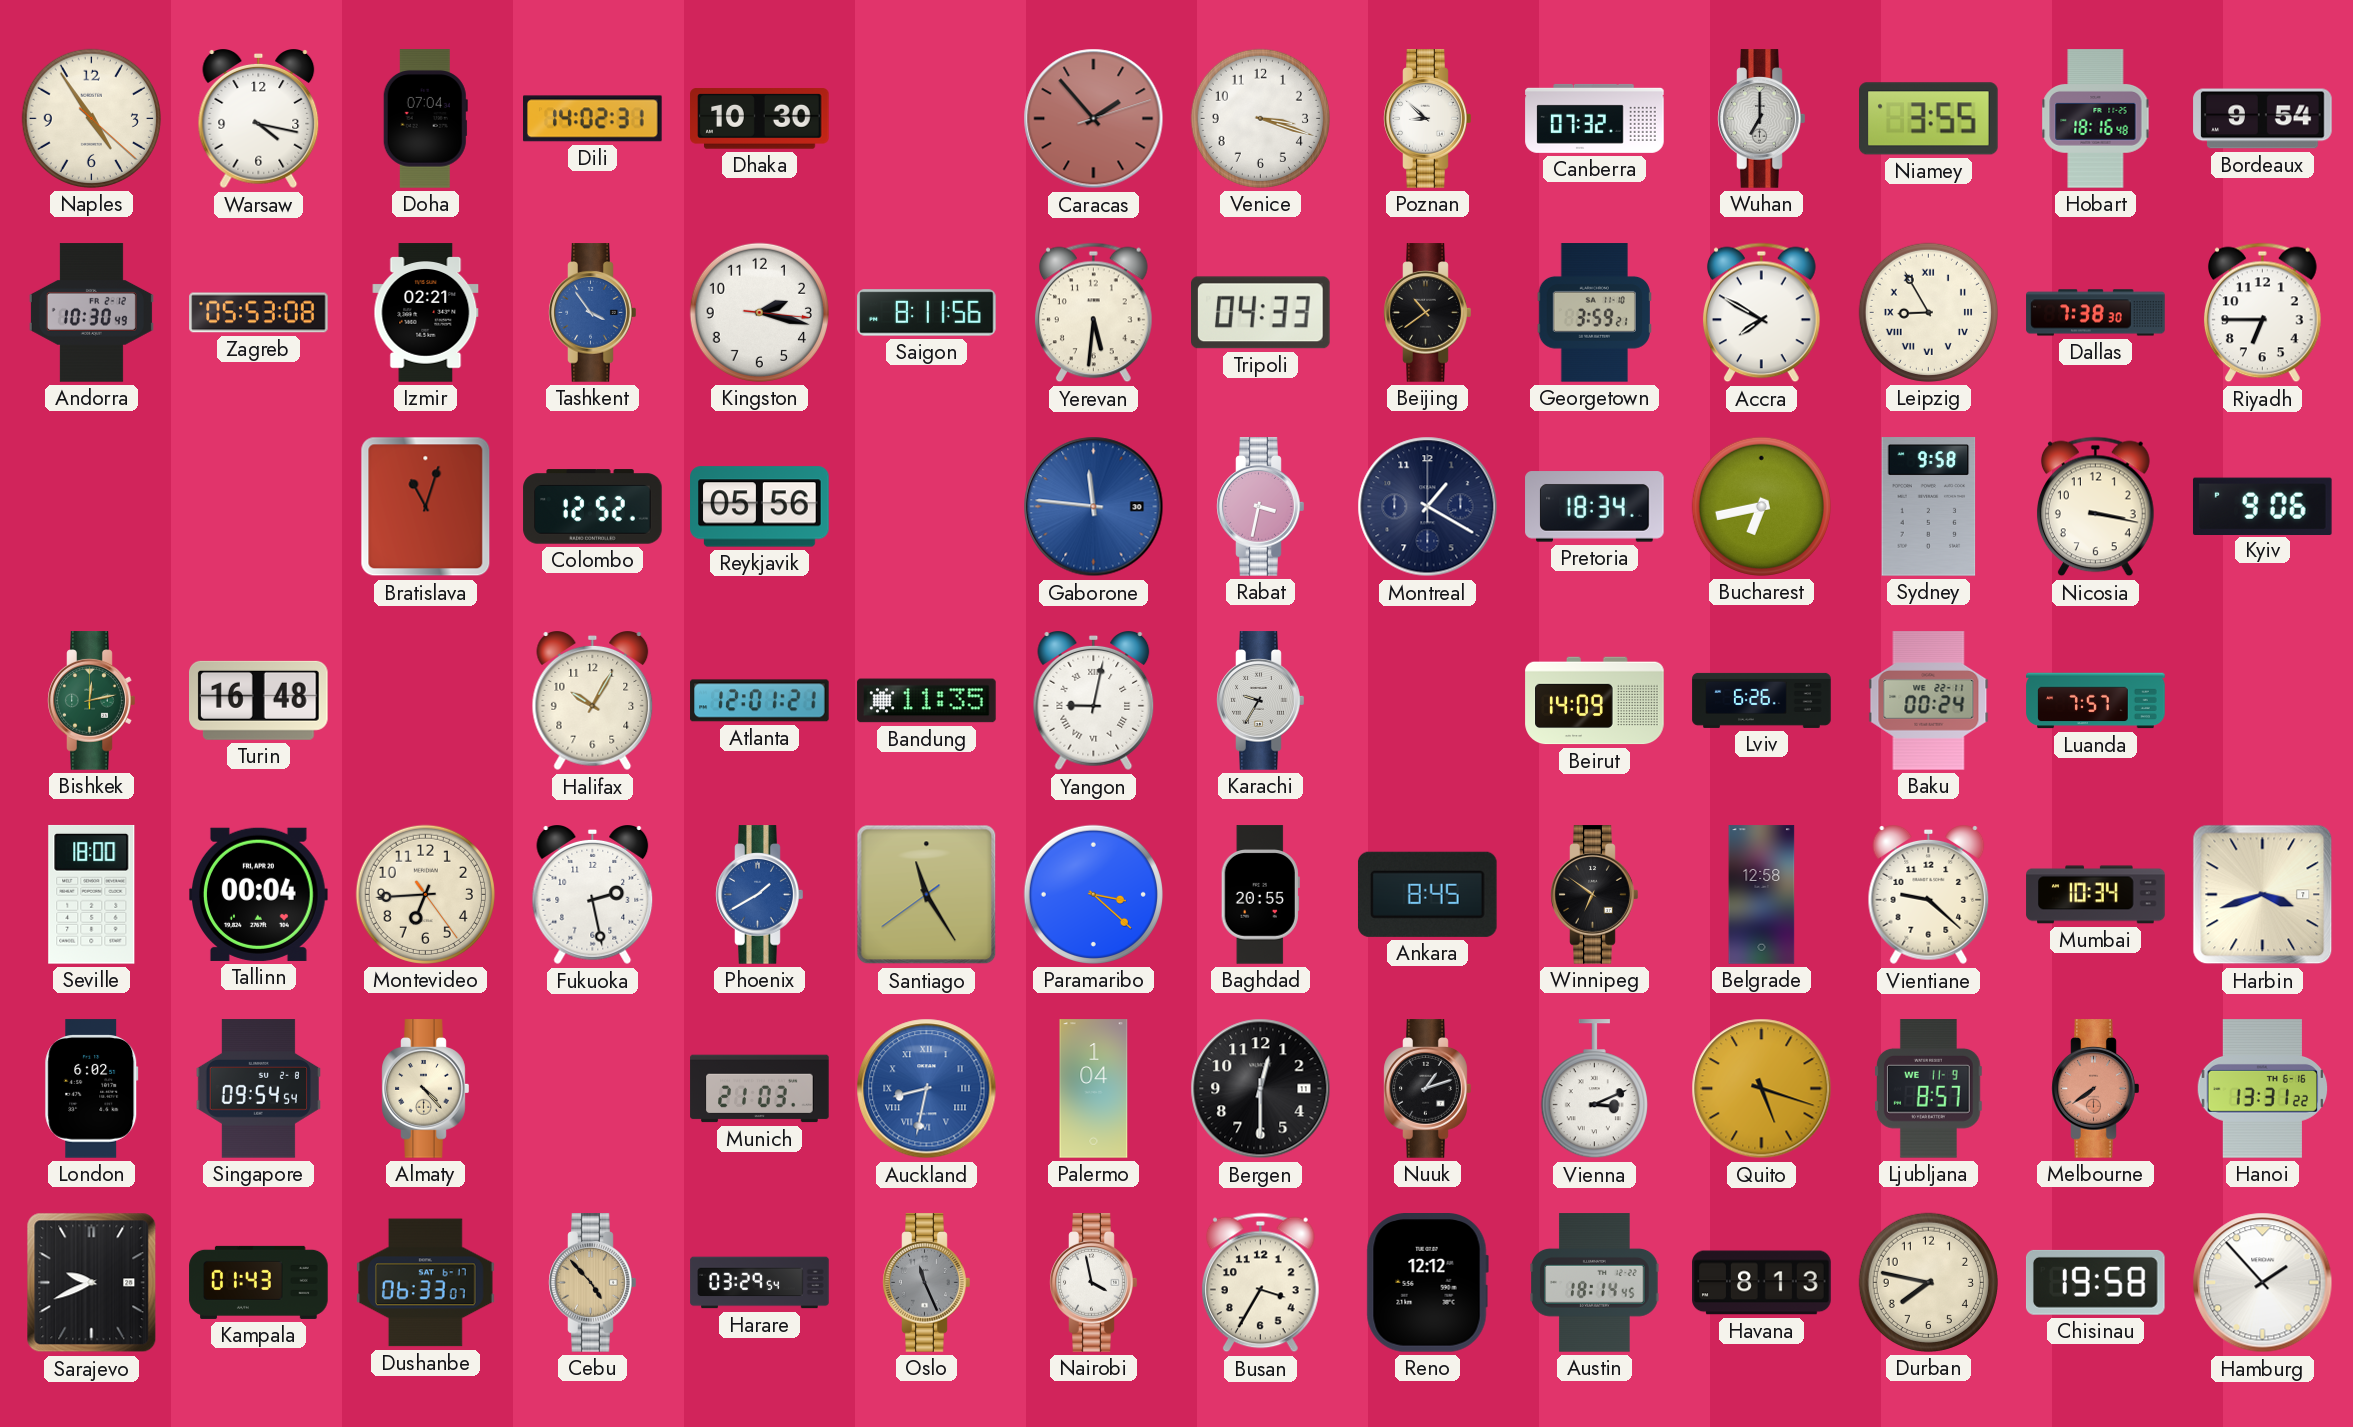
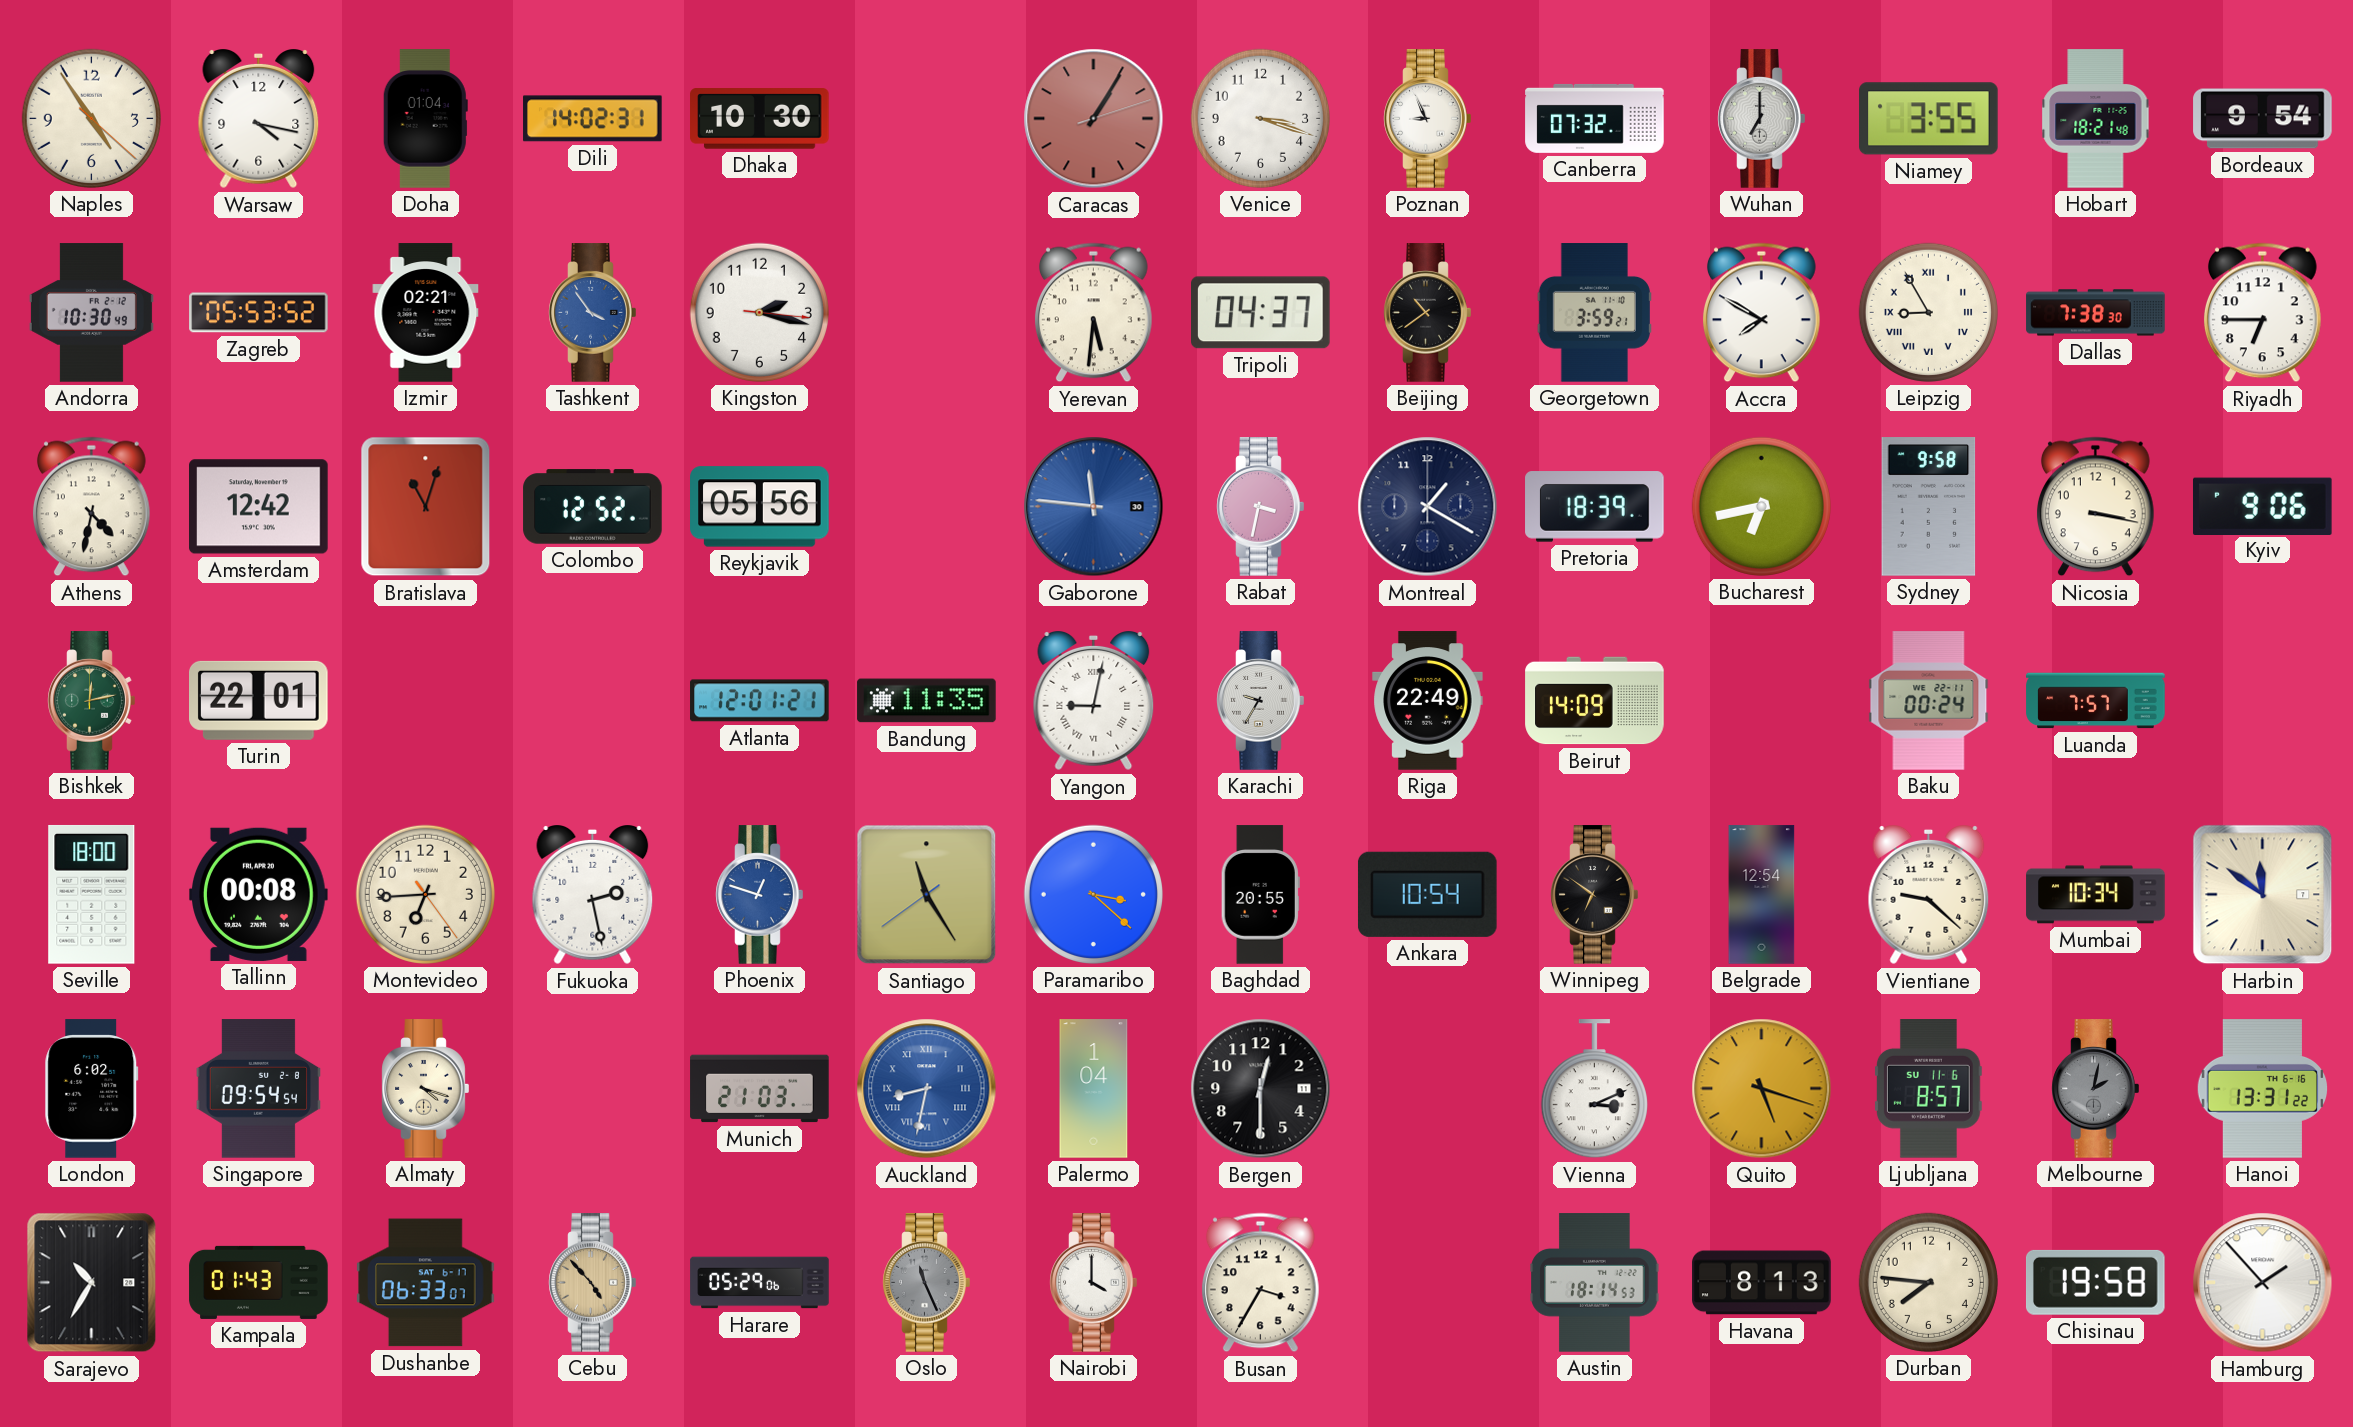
Doha: 07:04 -> 01:04
Caracas: 1:53 -> 1:05
Poznan: 8:52 -> 8:56
Hobart: 18:16 -> 18:21
Zagreb: 05:53:08 -> 05:53:52
Saigon: 8:11 -> none
Tripoli: 04:33 -> 04:37
Athens: none -> 4:32
Amsterdam: none -> 12:42
Pretoria: 18:34 -> 18:39
Turin: 16:48 -> 22:01
Halifax: 10:05 -> none
Riga: none -> 22:49
Lviv: 6:26 -> none
Tallinn: 00:04 -> 00:08
Phoenix: 1:40 -> 12:48
Ankara: 8:45 -> 10:54
Belgrade: 12:58 -> 12:54
Harbin: 3:42 -> 11:51
Almaty: 4:23 -> 4:18
Nuuk: 1:12 -> none
Ljubljana date: WE 11-9 -> SU 11-6
Melbourne: 7:39 -> 2:02
Melbourne dial: salmon -> grey
Sarajevo: 9:41 -> 10:35
Harare: 03:29 -> 05:29
Nairobi: 3:58 -> 4:00
Reno: 12:12 -> none
Austin: 18:14:45 -> 18:14:53
Durban: 7:47 -> 7:46
